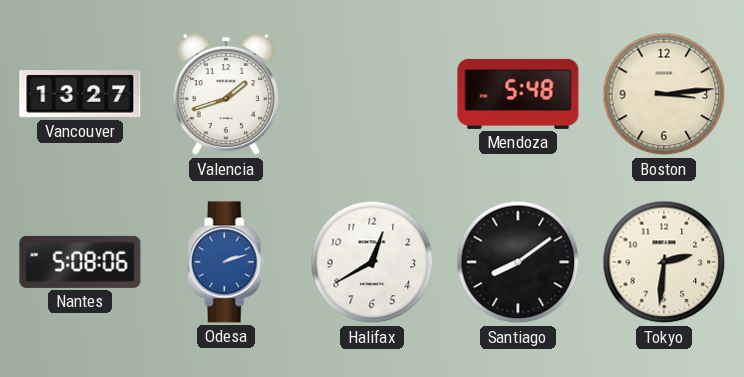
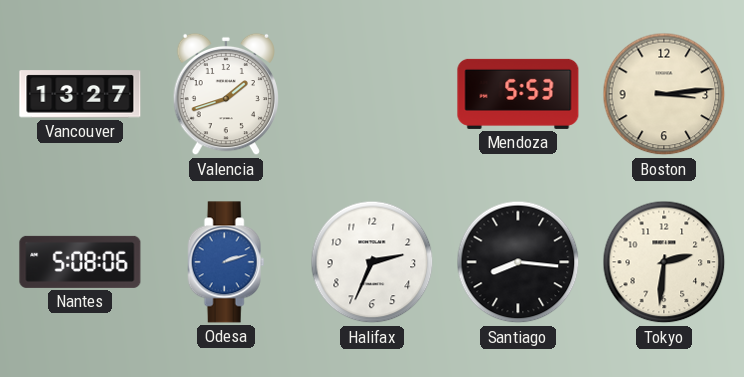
Mendoza: 5:48 -> 5:53
Halifax: 12:40 -> 2:34
Santiago: 8:09 -> 8:16
